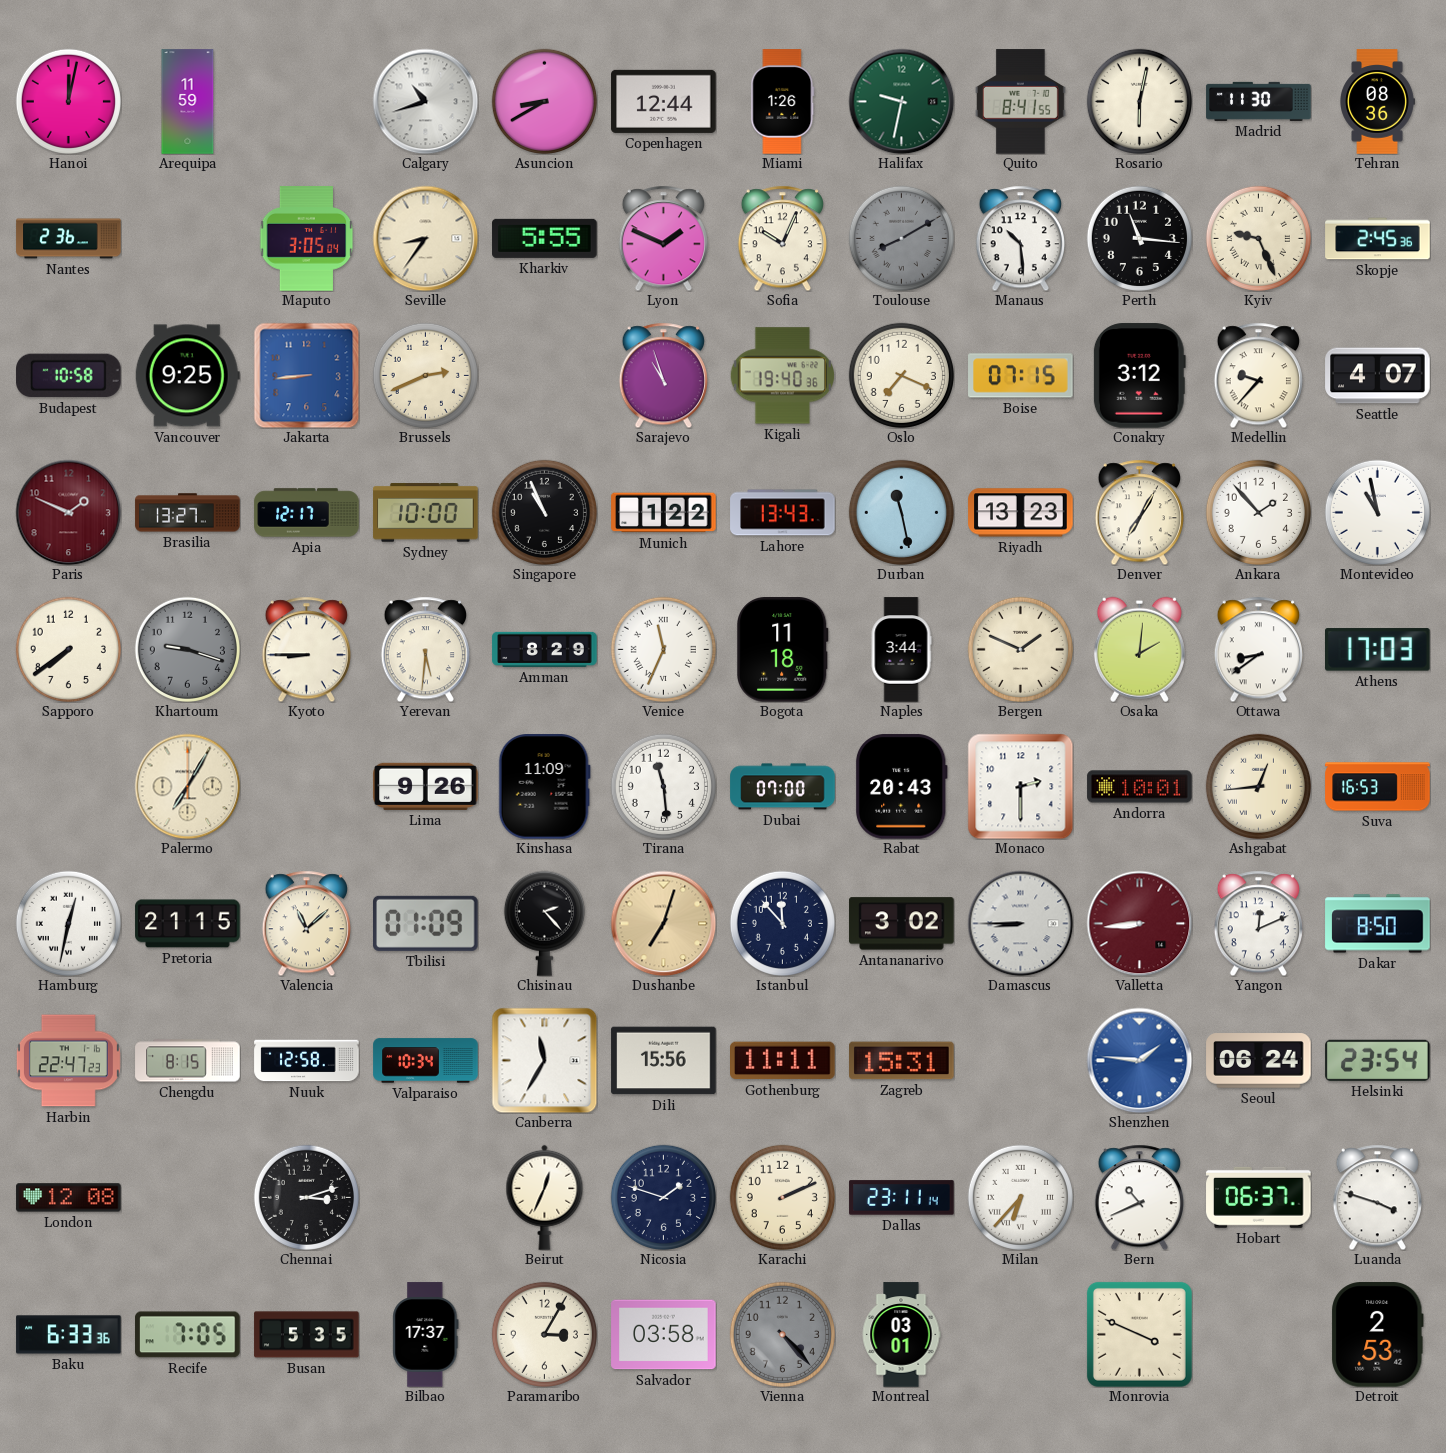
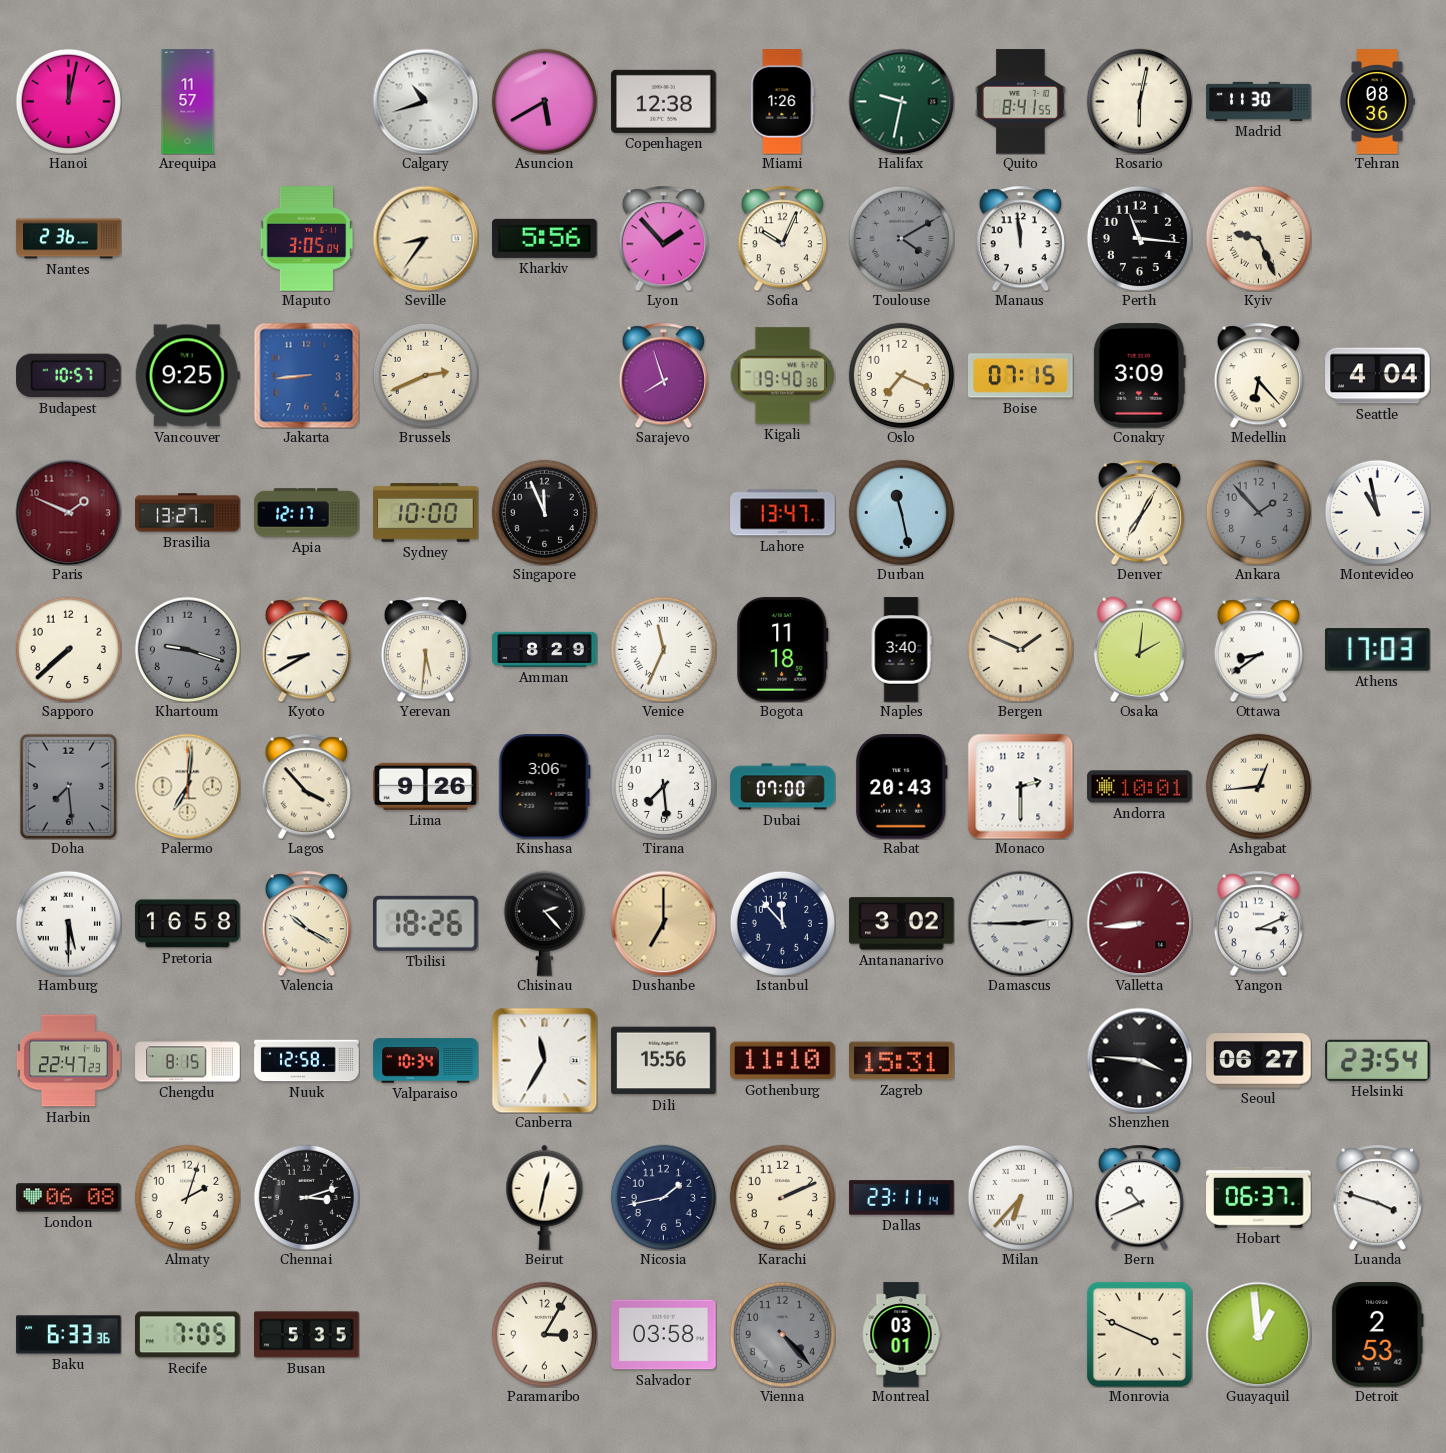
Arequipa: 11:59 -> 11:57
Asuncion: 8:40 -> 5:40
Copenhagen: 12:44 -> 12:38
Kharkiv: 5:55 -> 5:56
Lyon: 1:49 -> 1:53
Toulouse: 8:10 -> 4:10
Manaus: 10:29 -> 11:59
Skopje: 2:45 -> none
Budapest: 10:58 -> 10:57
Sarajevo: 10:57 -> 7:57
Conakry: 3:12 -> 3:09
Medellin: 9:37 -> 6:23
Seattle: 4:07 -> 4:04
Singapore: 10:56 -> 11:56
Munich: 1:22 -> none
Lahore: 13:43 -> 13:47
Riyadh: 13:23 -> none
Ankara dial: white -> grey
Sapporo: 7:39 -> 7:38
Kyoto: 8:45 -> 8:40
Naples: 3:44 -> 3:40
Doha: none -> 7:29
Palermo: 7:05 -> 7:01
Lagos: none -> 3:53
Kinshasa: 11:09 -> 3:06
Tirana: 11:29 -> 7:29
Suva: 16:53 -> none
Hamburg: 12:32 -> 5:30
Pretoria: 21:15 -> 16:58
Valencia: 11:08 -> 10:20
Tbilisi: 01:09 -> 18:26
Dushanbe: 7:03 -> 7:00
Damascus: 8:45 -> 2:45
Yangon: 12:11 -> 3:11
Dakar: 8:50 -> none
Gothenburg: 11:11 -> 11:10
Shenzhen: 1:46 -> 3:46
Shenzhen dial: blue -> black
Seoul: 06:24 -> 06:27
London: 12:08 -> 06:08
Almaty: none -> 2:03
Beirut: 12:34 -> 12:32
Nicosia: 1:48 -> 1:43
Bilbao: 17:37 -> none
Guayaquil: none -> 12:59
